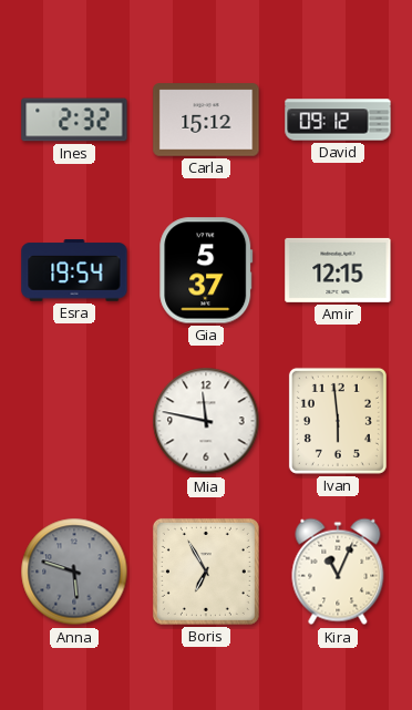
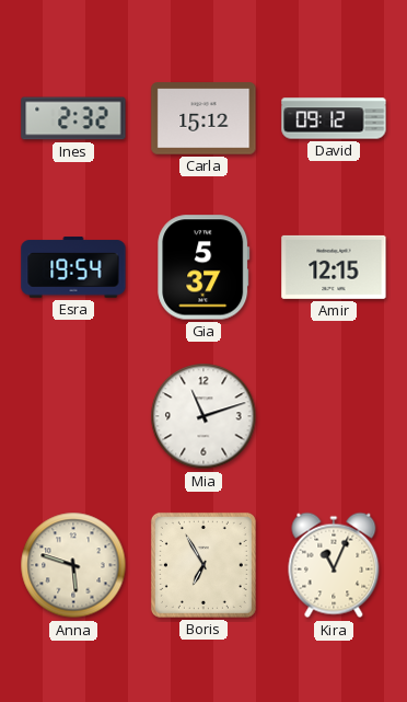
Mia: 11:47 -> 11:12
Ivan: 5:59 -> none
Anna dial: grey -> cream
